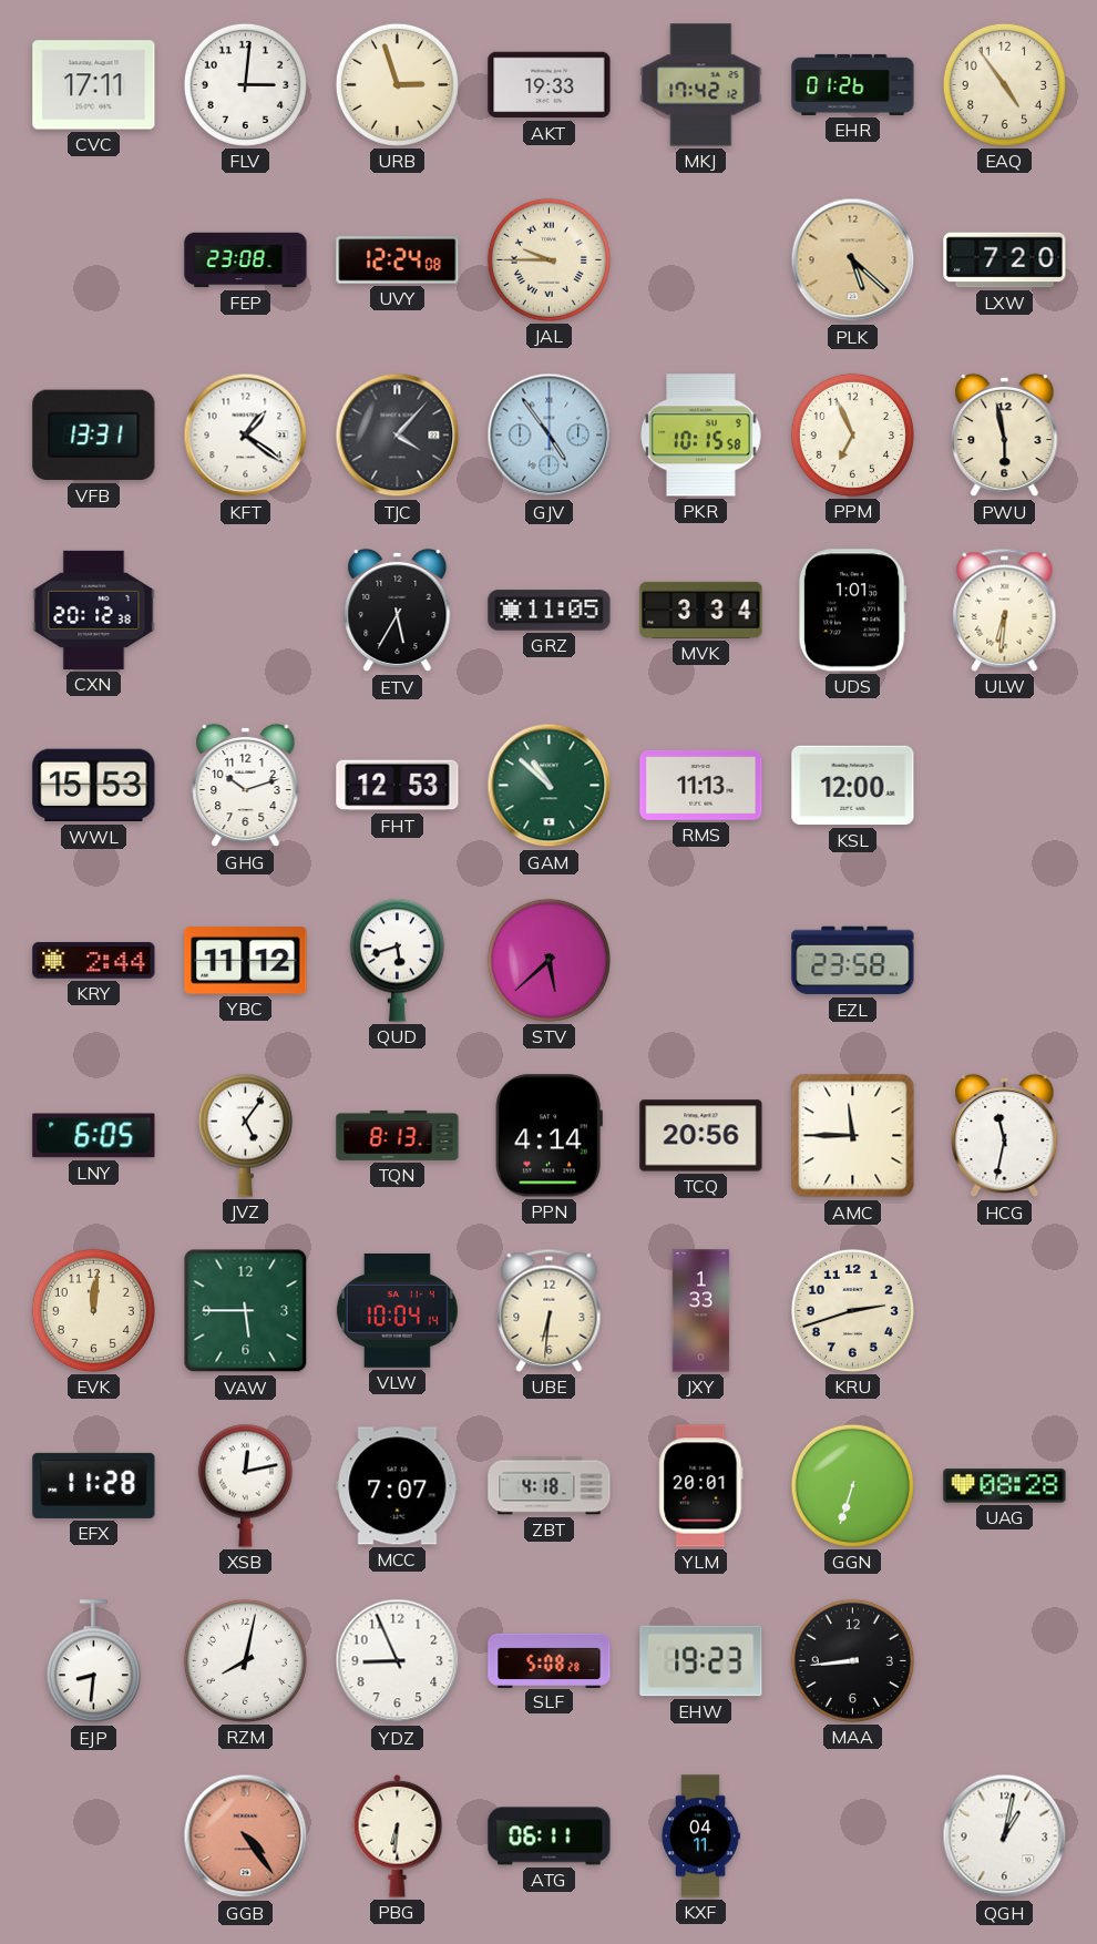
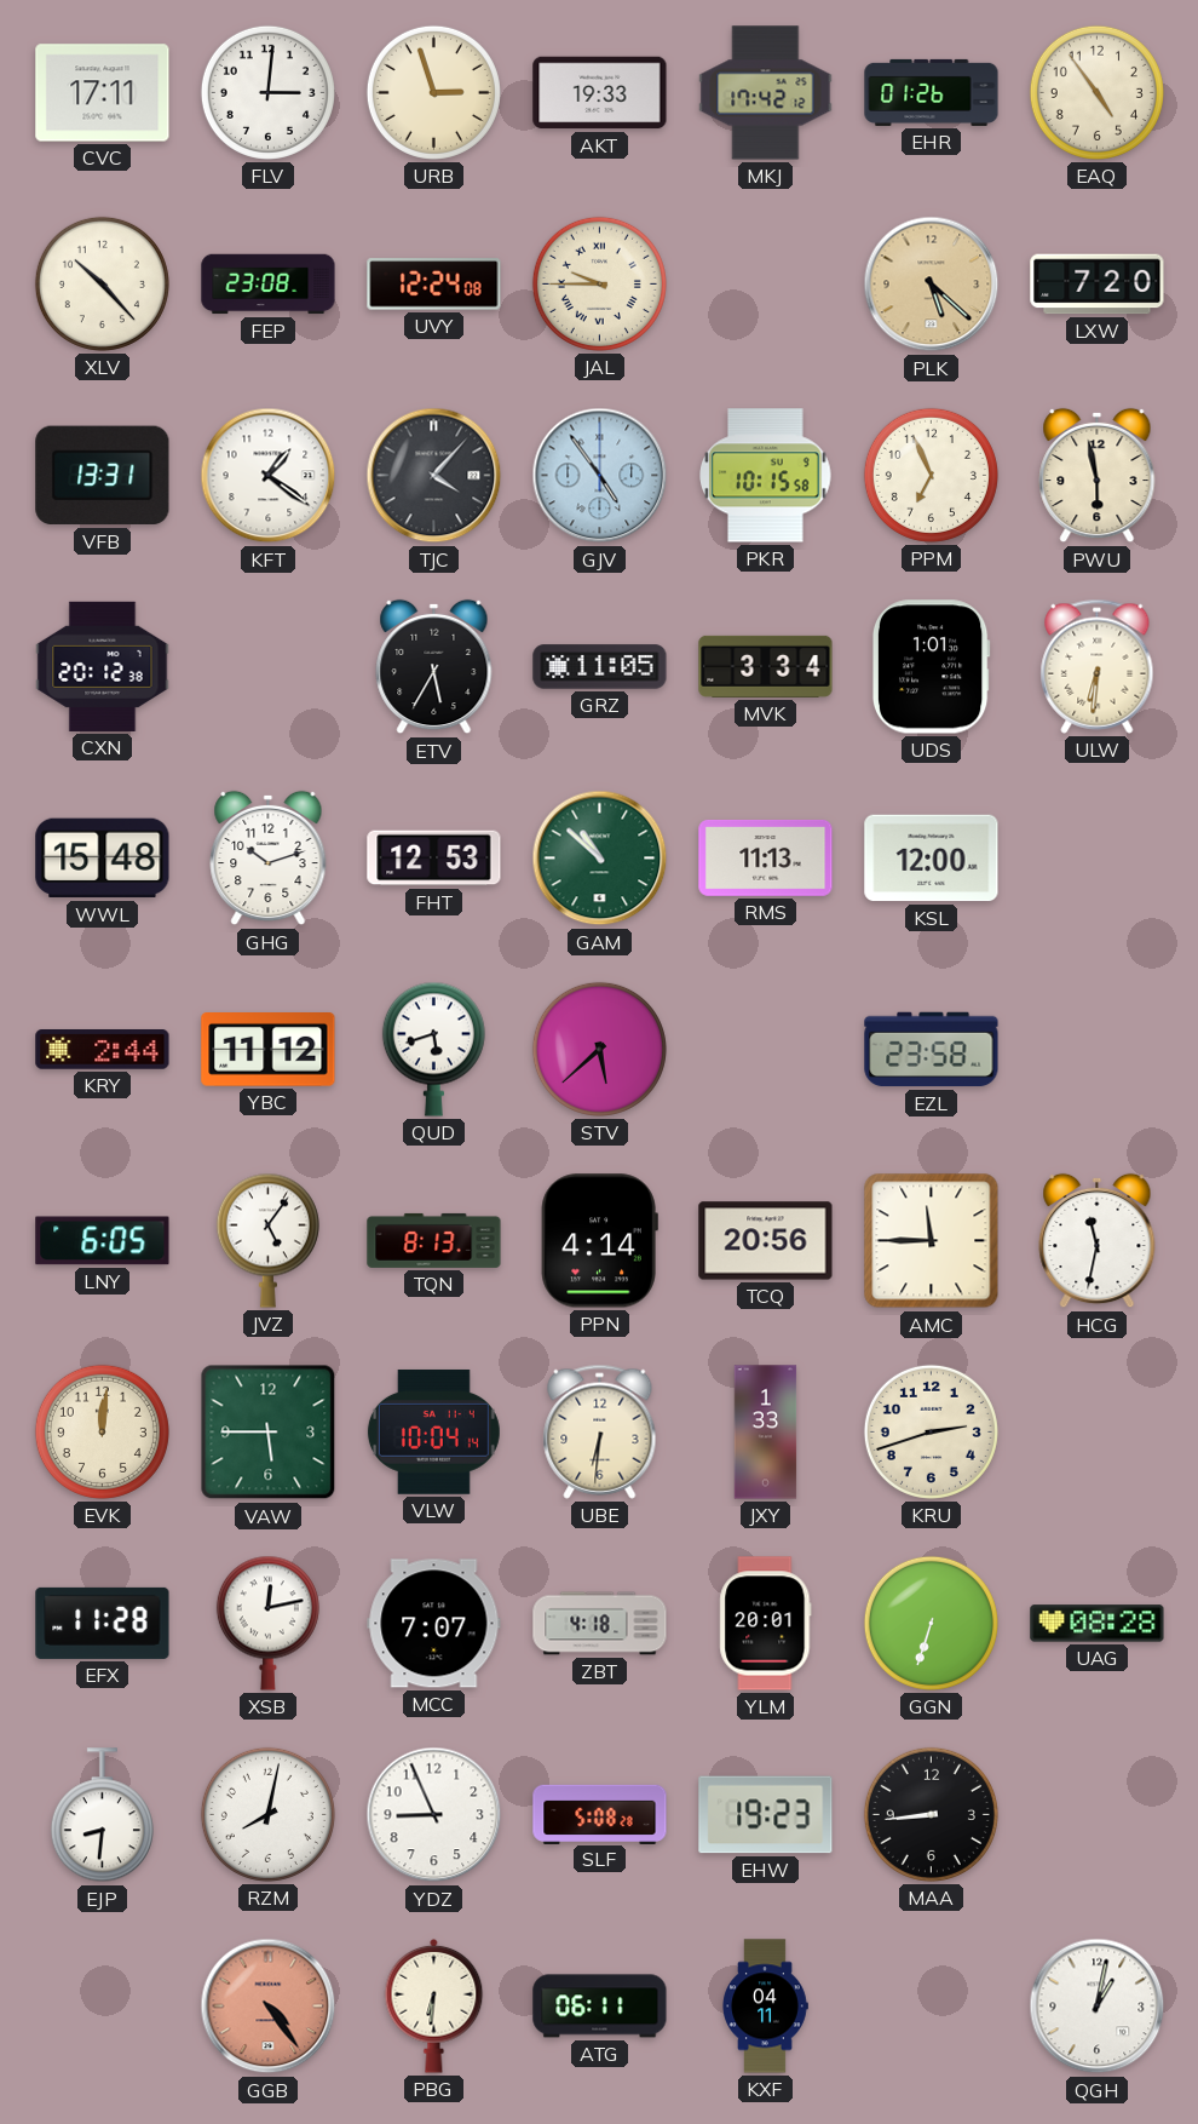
XLV: none -> 10:23
WWL: 15:53 -> 15:48
